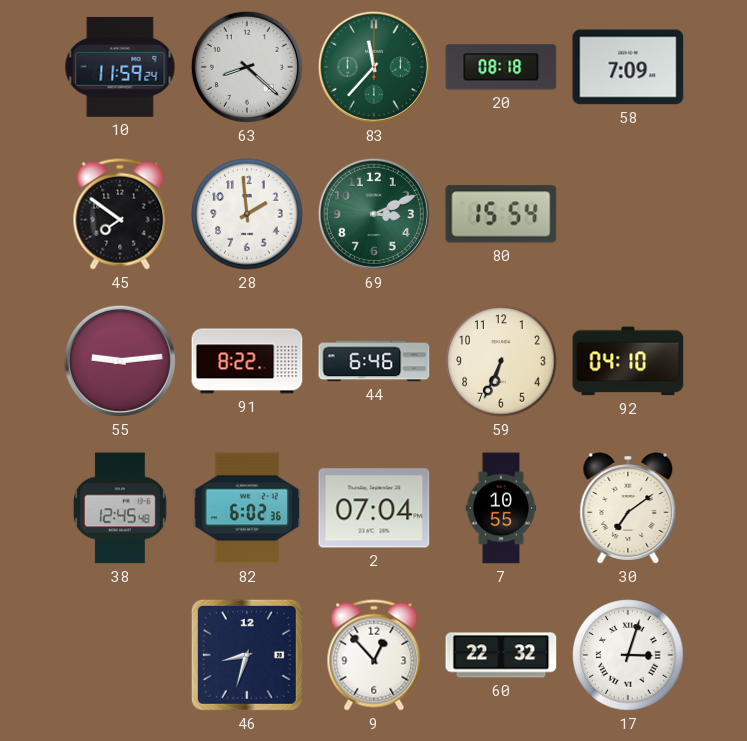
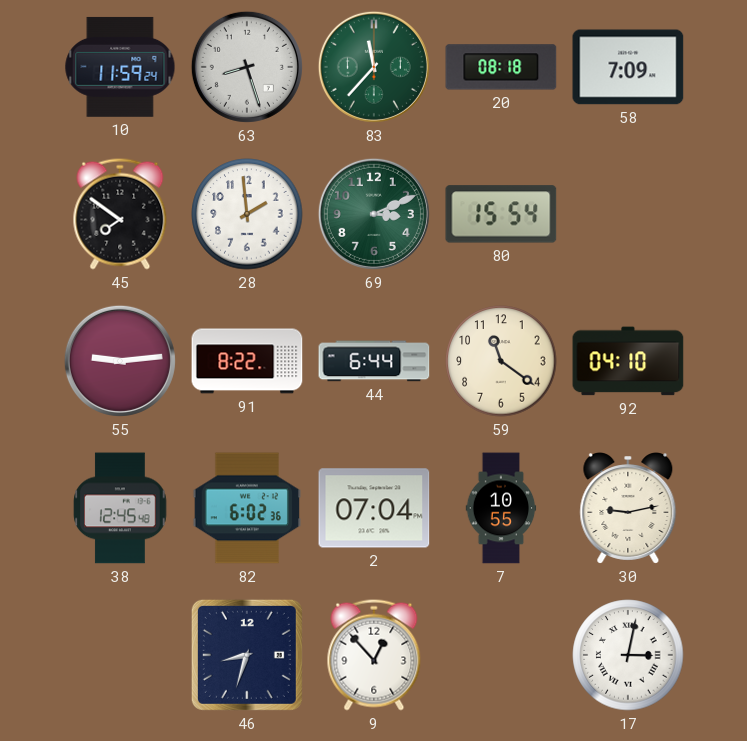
63: 8:22 -> 8:27
44: 6:46 -> 6:44
59: 6:34 -> 11:21
30: 7:09 -> 9:13
60: 22:32 -> none
17: 3:03 -> 3:02
